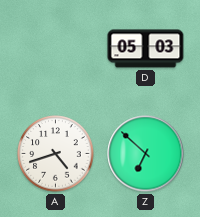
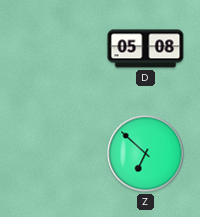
D: 05:03 -> 05:08
A: 4:42 -> none
